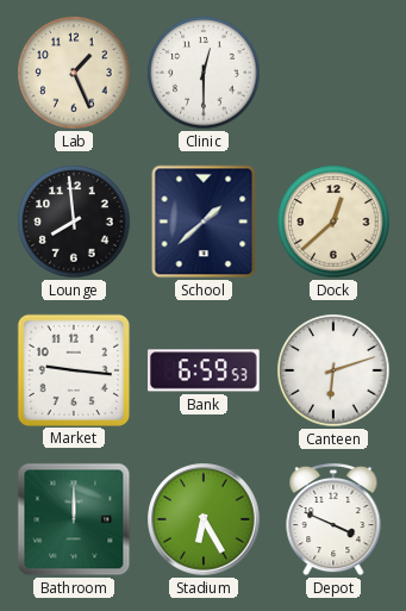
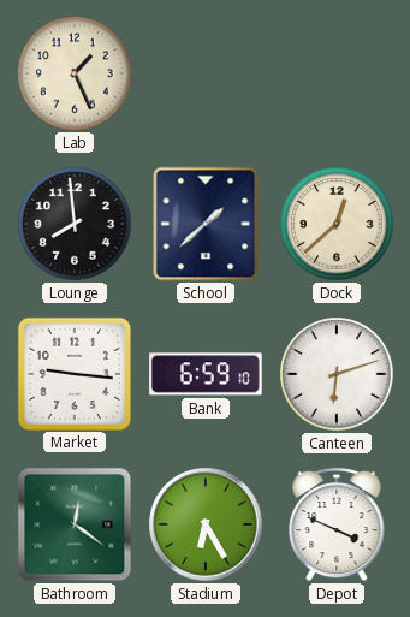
Clinic: 12:30 -> none
Bank: 6:59:53 -> 6:59:10
Bathroom: 12:00 -> 12:21
